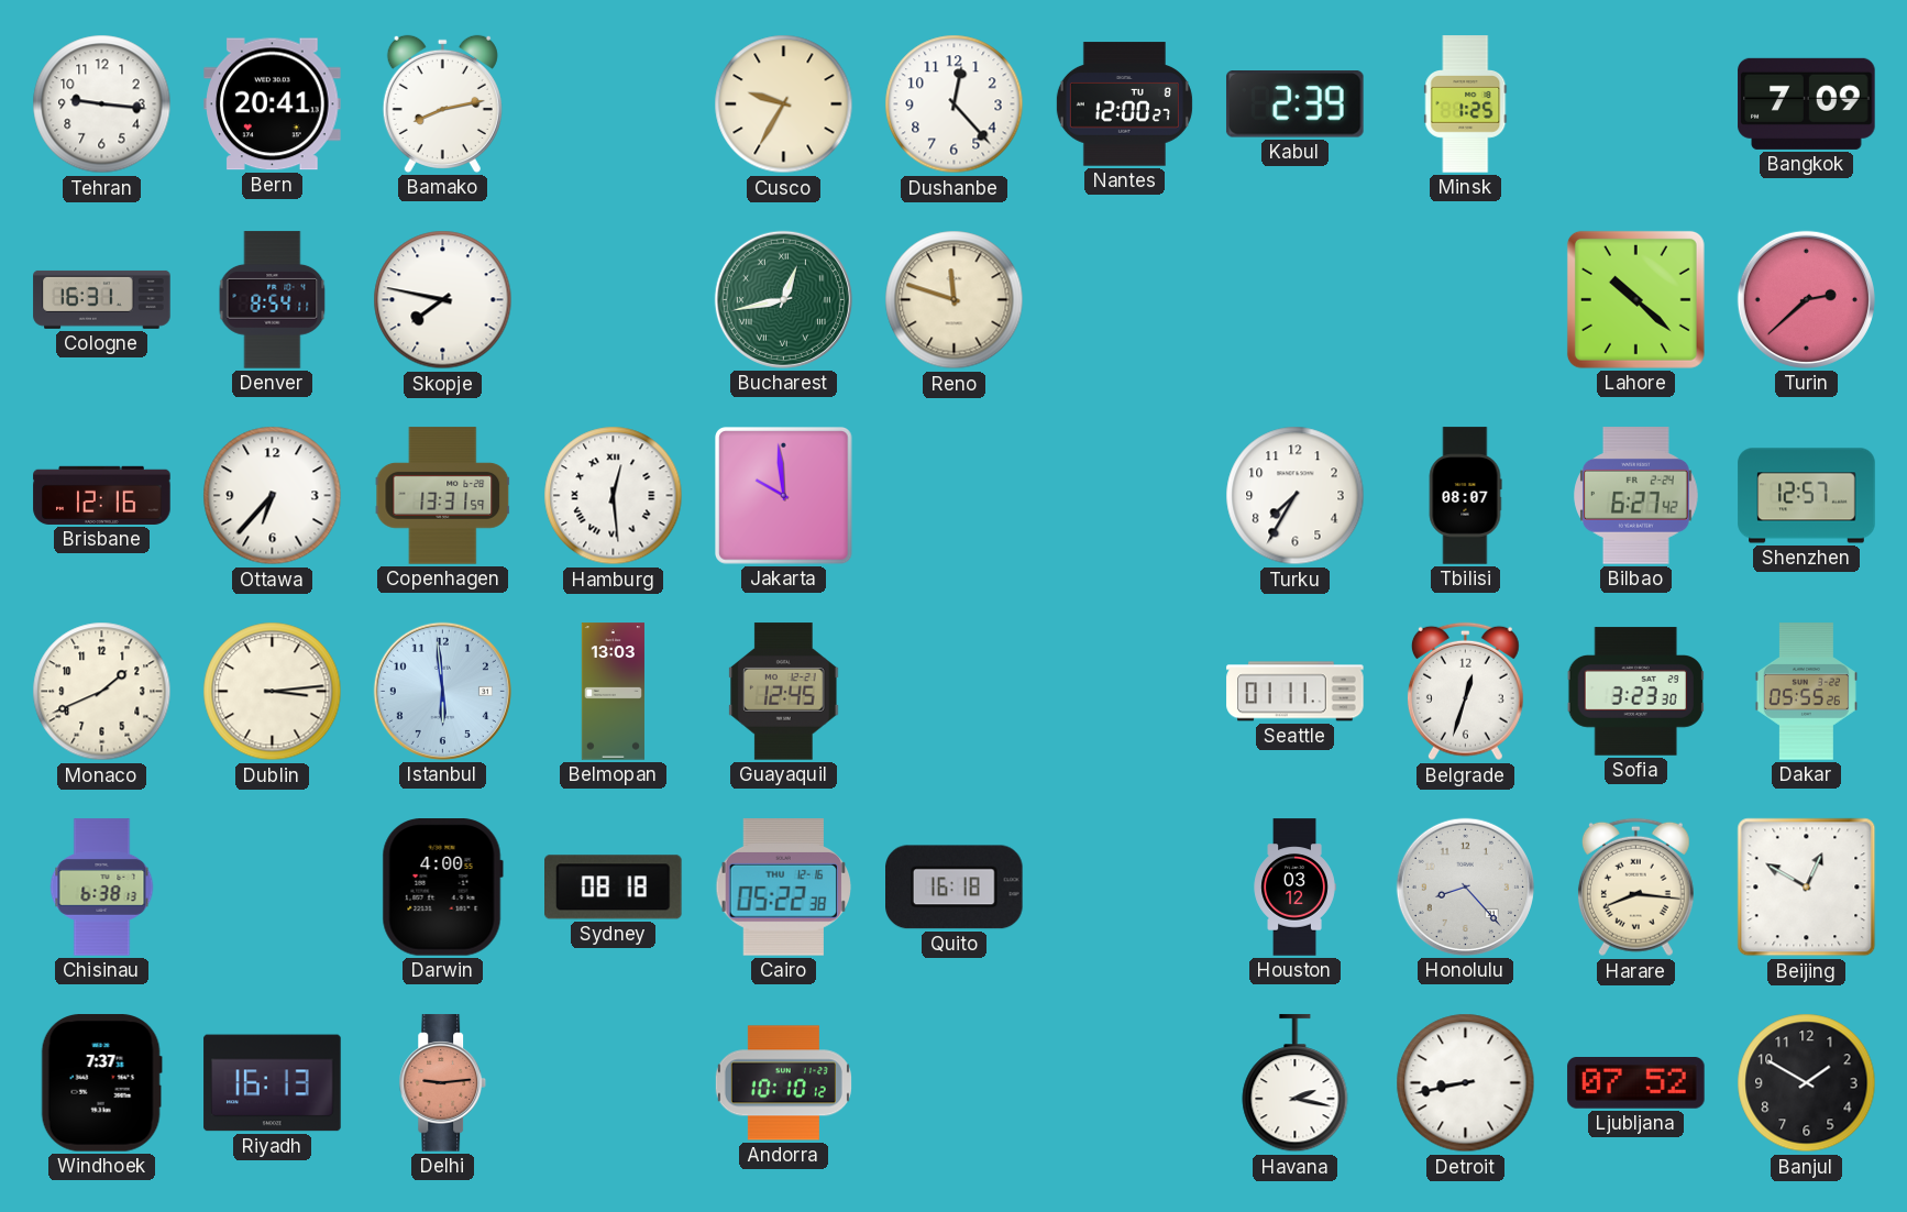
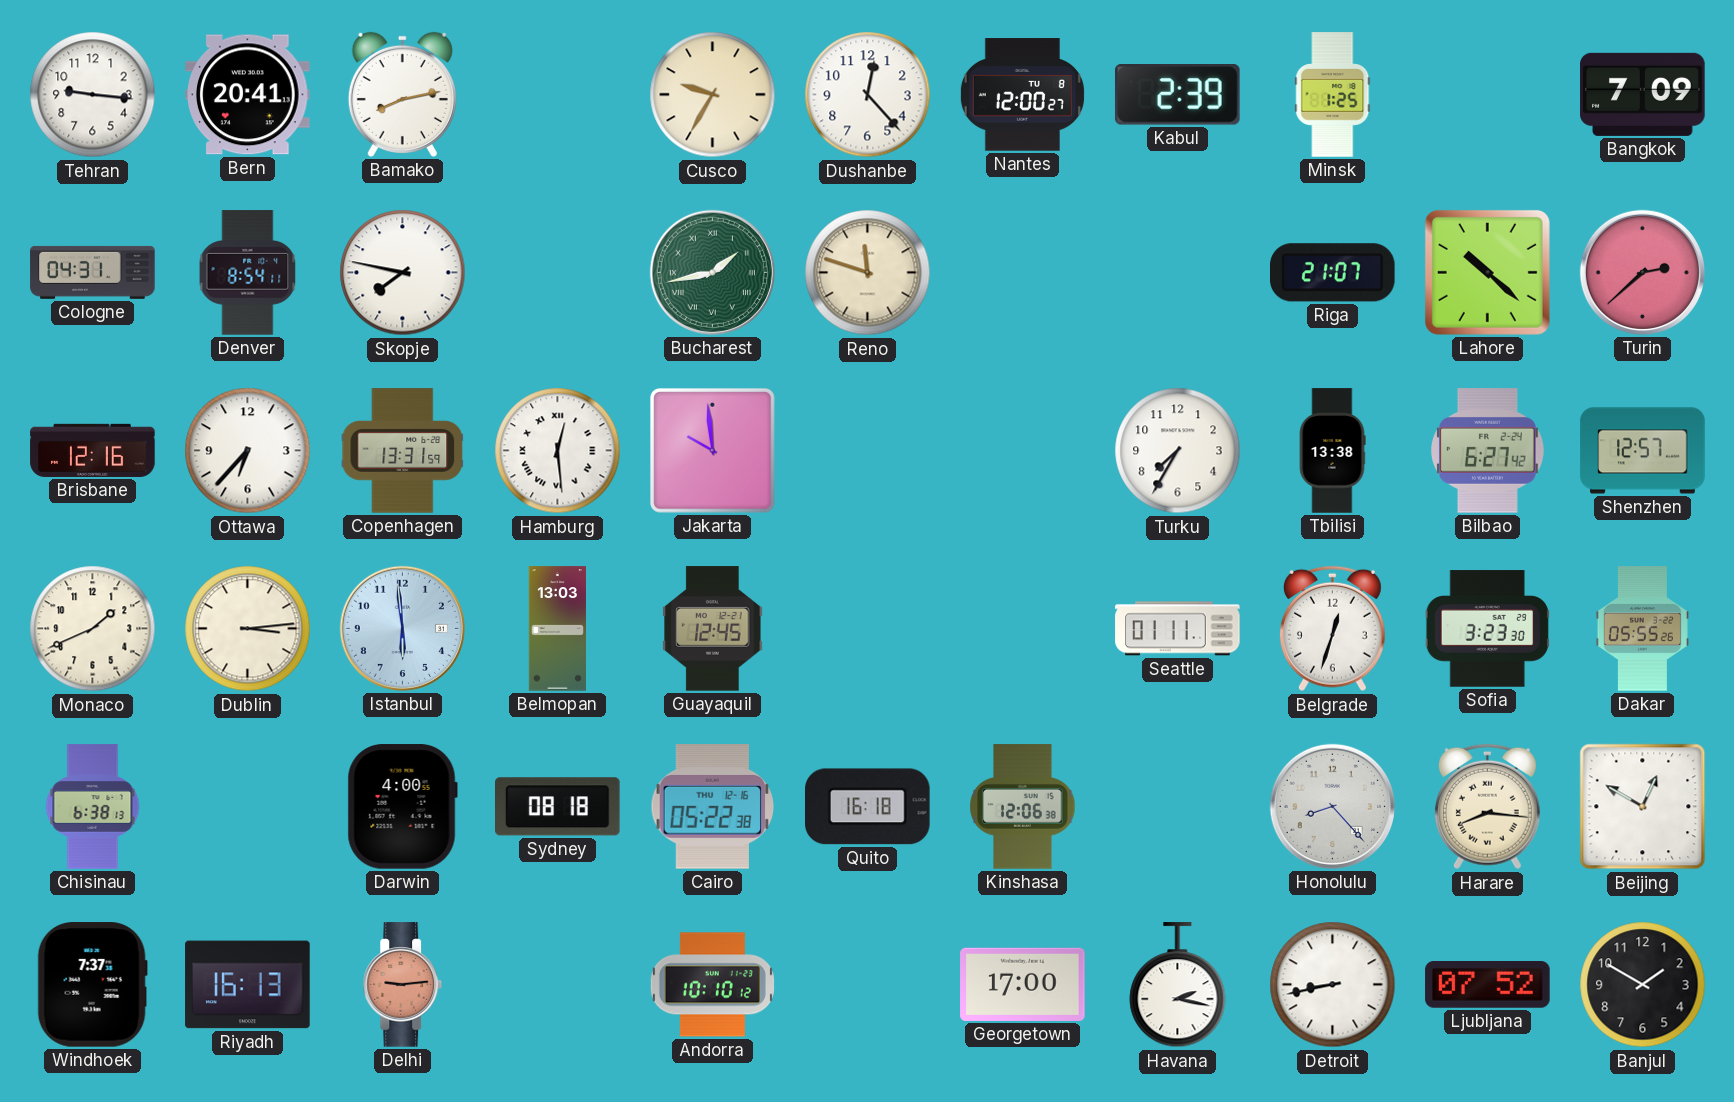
Cologne: 16:31 -> 04:31
Bucharest: 12:43 -> 1:43
Riga: none -> 21:07
Tbilisi: 08:07 -> 13:38
Kinshasa: none -> 12:06
Houston: 03:12 -> none
Georgetown: none -> 17:00
